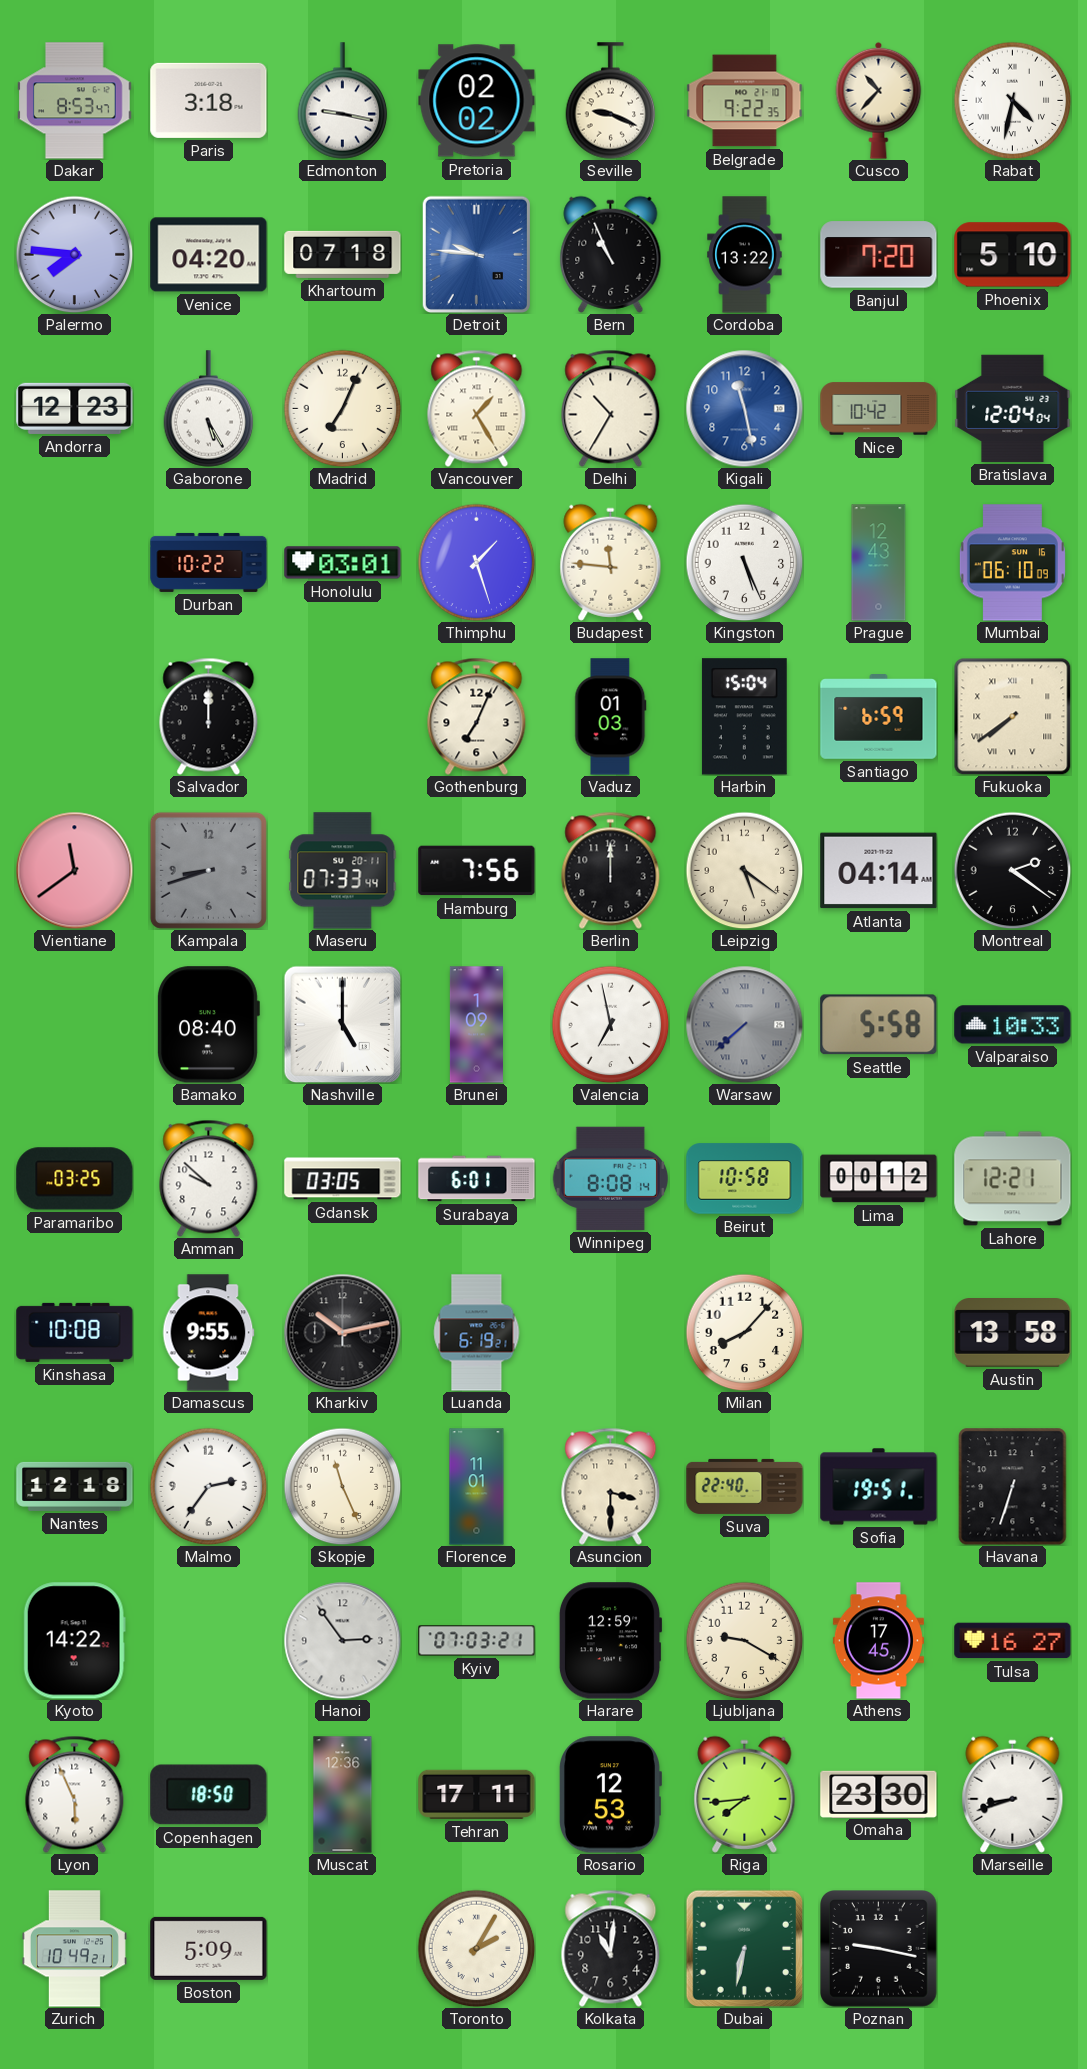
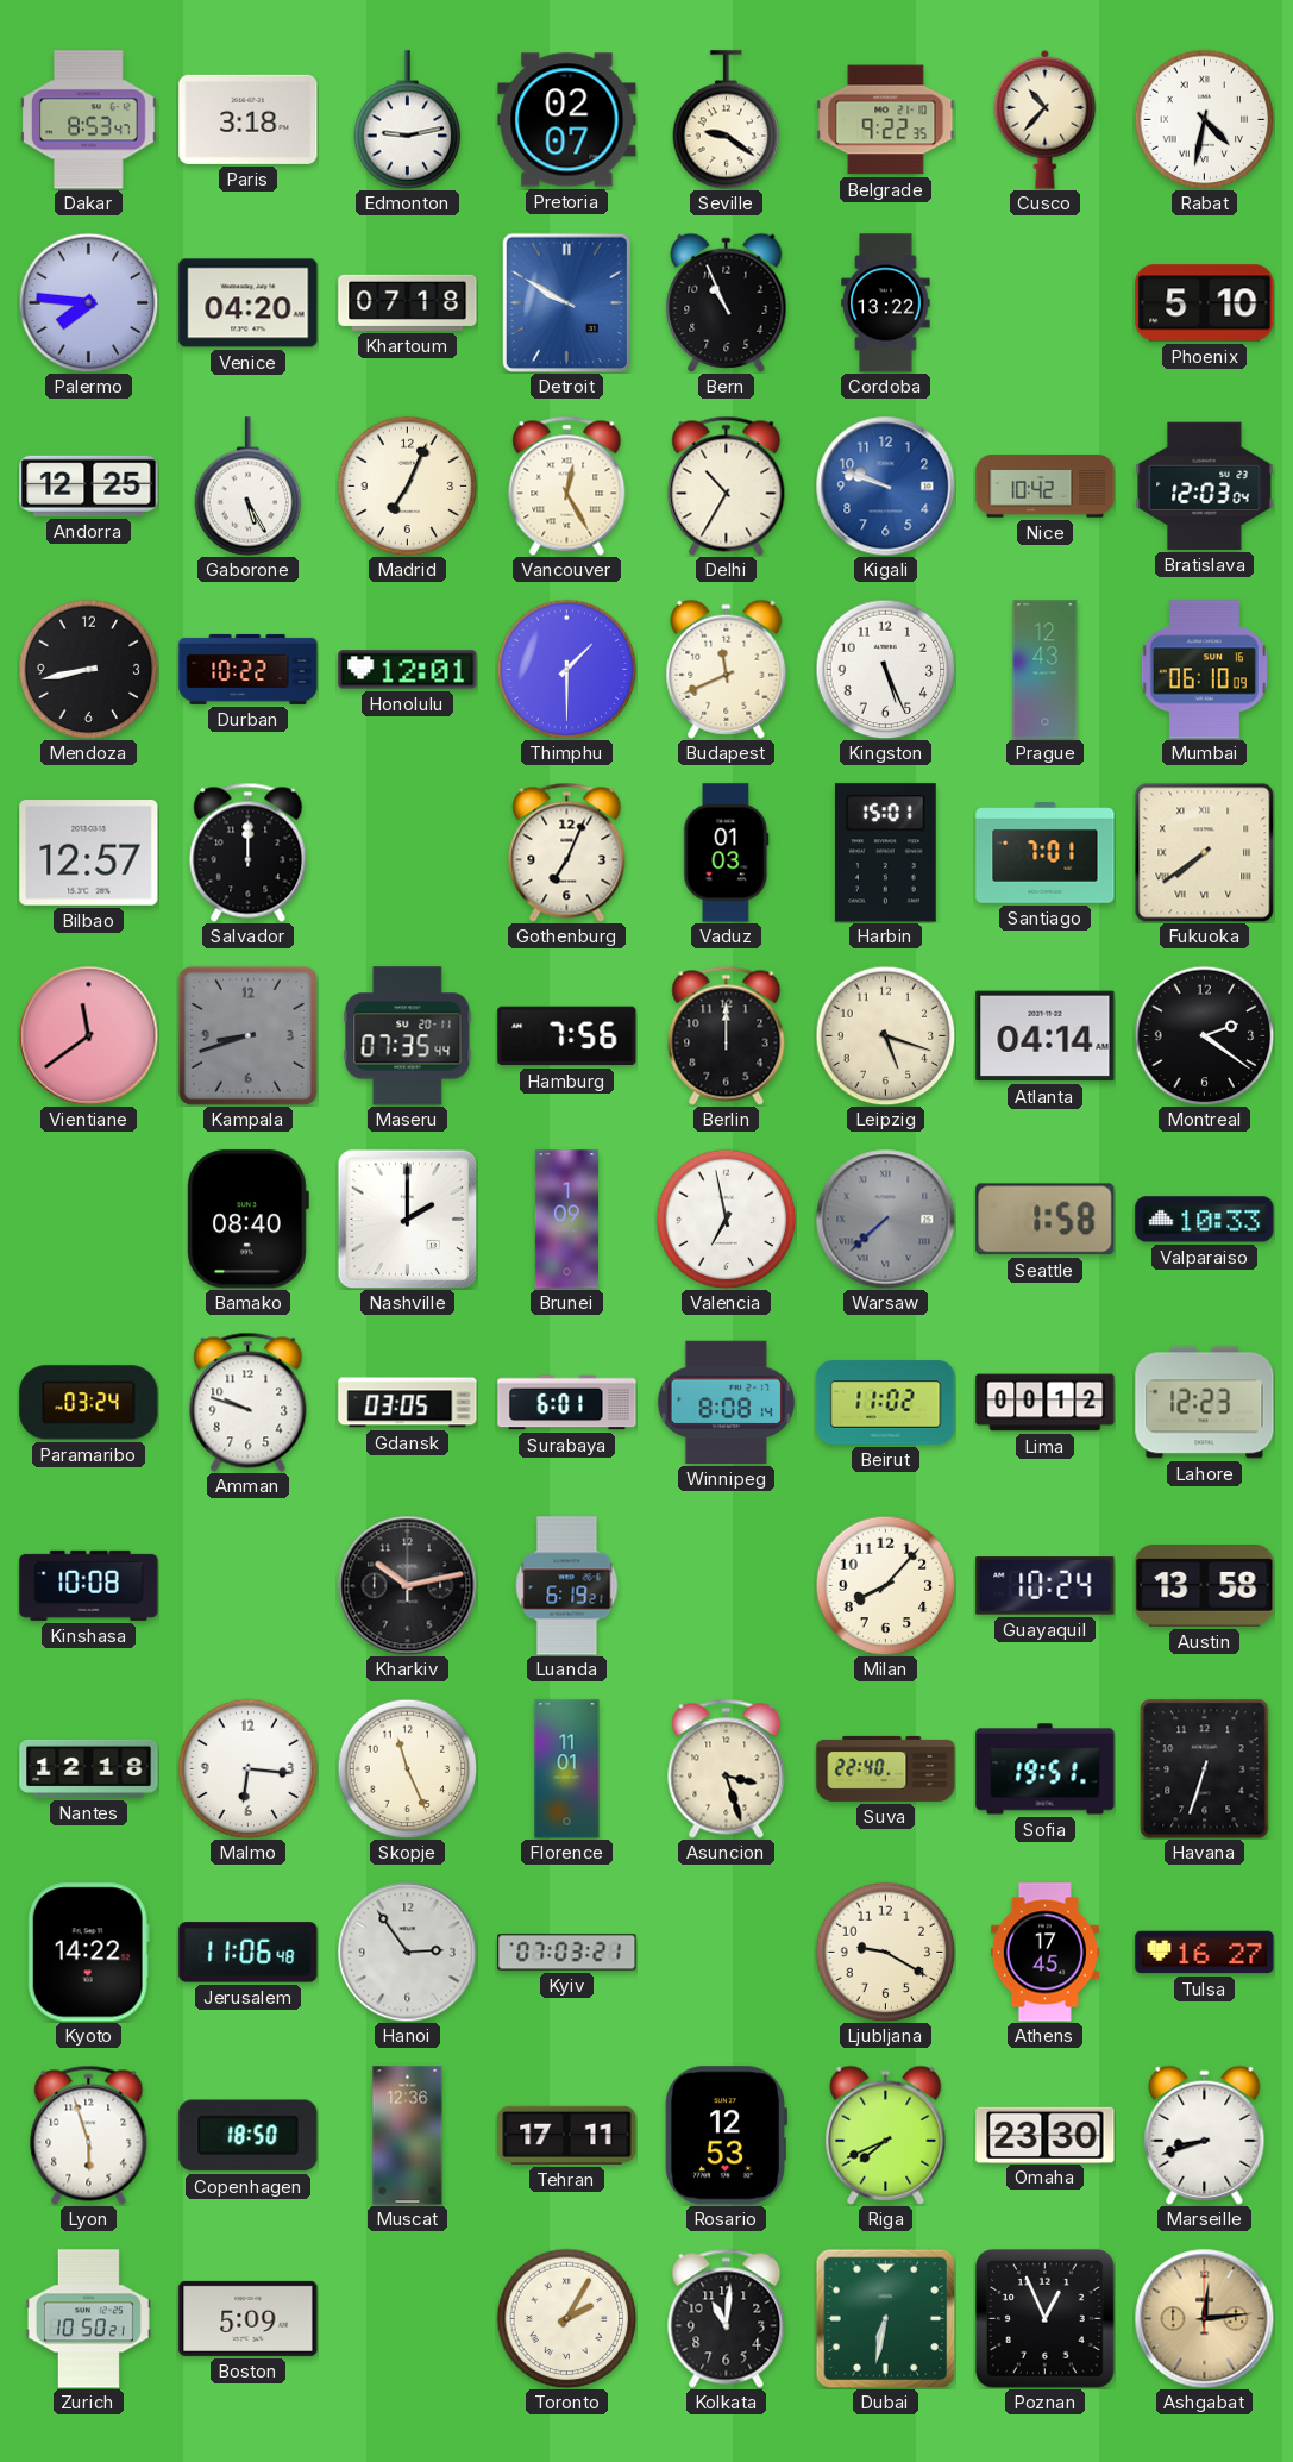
Edmonton: 9:17 -> 9:13
Pretoria: 02:02 -> 02:07
Seville: 9:19 -> 9:21
Detroit: 9:46 -> 9:50
Banjul: 7:20 -> none
Andorra: 12:23 -> 12:25
Vancouver: 1:25 -> 12:25
Kigali: 11:28 -> 9:48
Bratislava: 12:04 -> 12:03
Mendoza: none -> 8:43
Honolulu: 03:01 -> 12:01
Thimphu: 1:27 -> 1:30
Budapest: 11:46 -> 11:41
Bilbao: none -> 12:57
Harbin: 15:04 -> 15:01
Santiago: 6:59 -> 7:01
Maseru: 07:33 -> 07:35
Leipzig: 5:21 -> 5:18
Nashville: 5:00 -> 2:00
Seattle: 5:58 -> 1:58
Paramaribo: 03:25 -> 03:24
Amman: 9:52 -> 9:48
Beirut: 10:58 -> 11:02
Lahore: 12:21 -> 12:23
Damascus: 9:55 -> none
Guayaquil: none -> 10:24
Malmo: 2:36 -> 6:16
Asuncion: 3:30 -> 3:27
Jerusalem: none -> 11:06
Harare: 12:59 -> none
Lyon: 5:56 -> 5:57
Riga: 7:44 -> 7:41
Zurich: 10:49 -> 10:50
Poznan: 9:17 -> 12:56
Ashgabat: none -> 12:14
